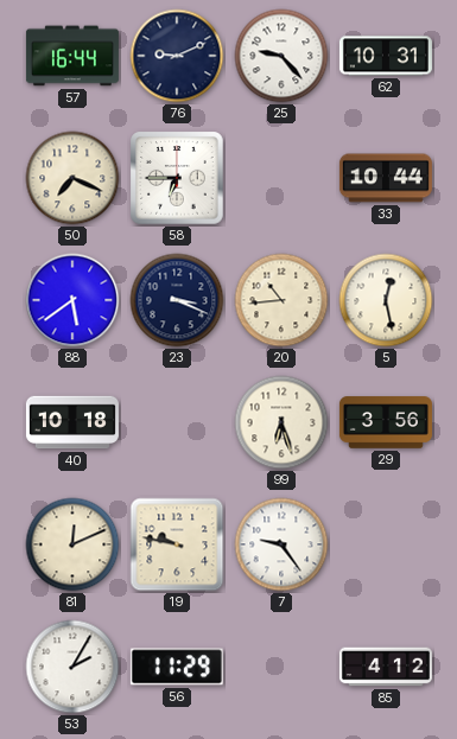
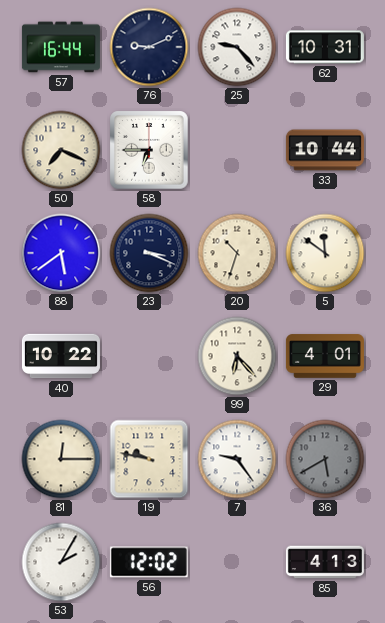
20: 10:44 -> 10:33
5: 12:28 -> 11:51
40: 10:18 -> 10:22
99: 6:27 -> 6:23
29: 3:56 -> 4:01
81: 12:11 -> 12:15
36: none -> 5:40
56: 11:29 -> 12:02
85: 4:12 -> 4:13
